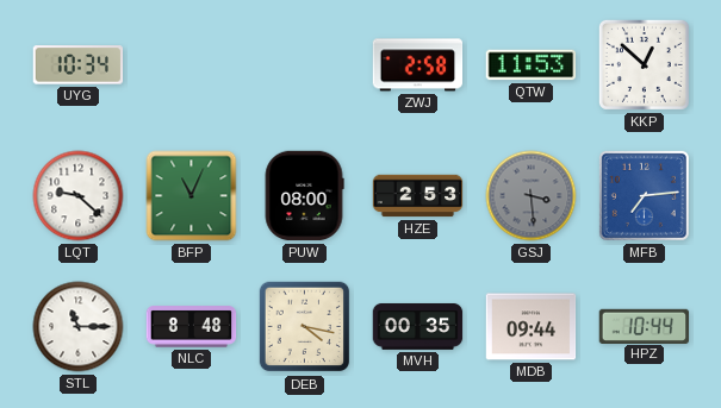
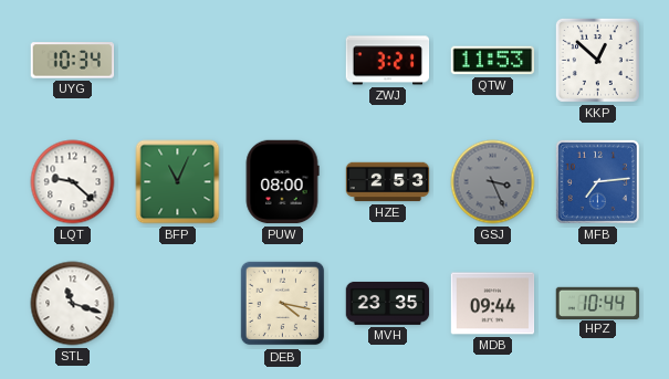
ZWJ: 2:58 -> 3:21
GSJ: 3:29 -> 3:26
STL: 11:15 -> 11:18
NLC: 8:48 -> none
MVH: 00:35 -> 23:35
